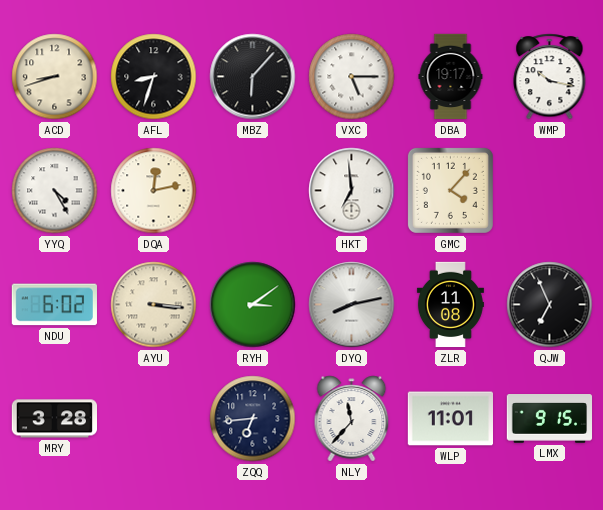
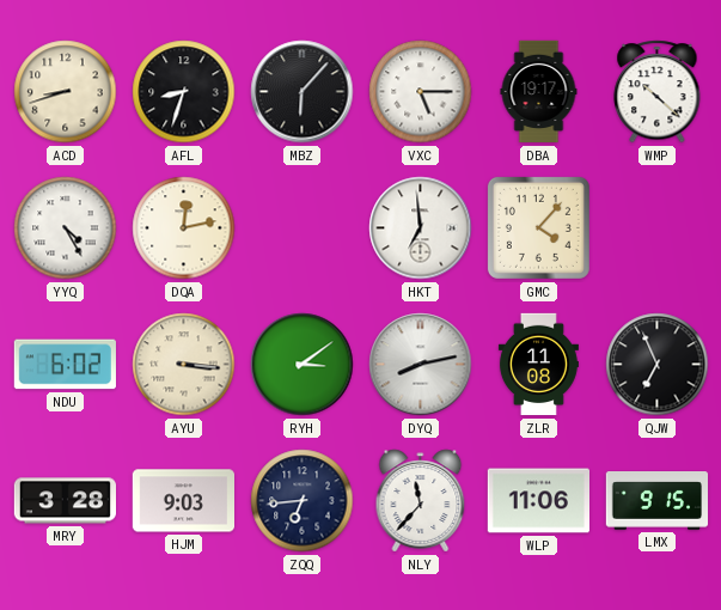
WMP: 10:17 -> 10:22
HJM: none -> 9:03
WLP: 11:01 -> 11:06
